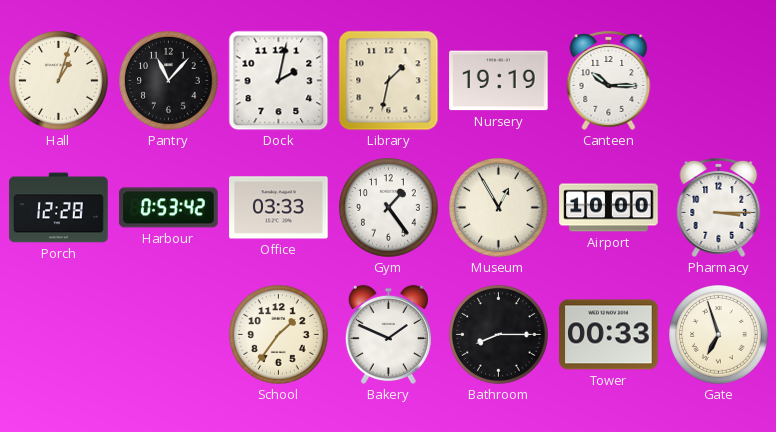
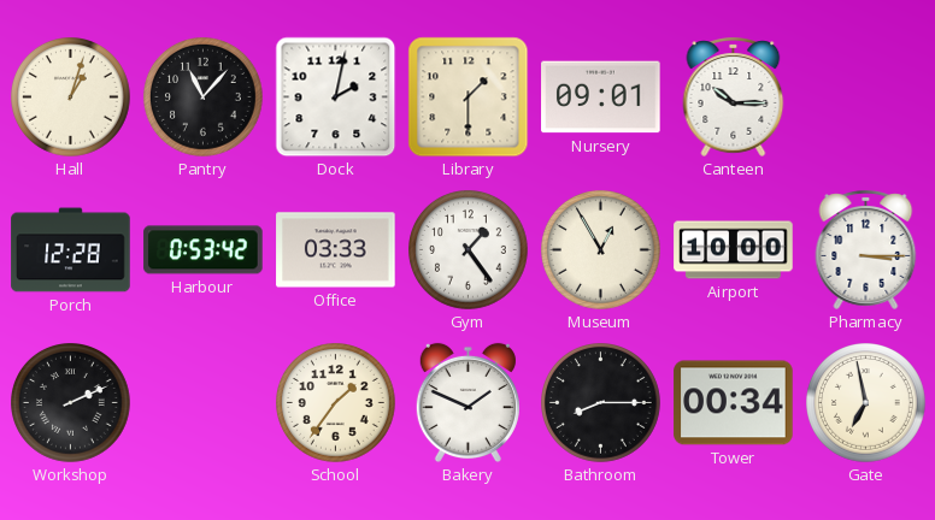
Library: 1:32 -> 1:30
Nursery: 19:19 -> 09:01
Workshop: none -> 2:11
Tower: 00:33 -> 00:34
Gate: 6:57 -> 6:58
